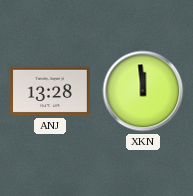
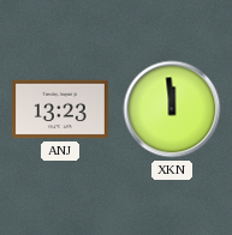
ANJ: 13:28 -> 13:23
